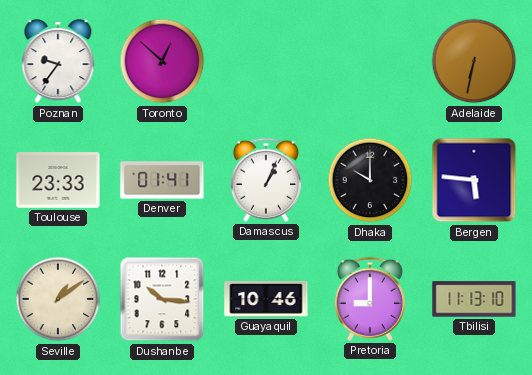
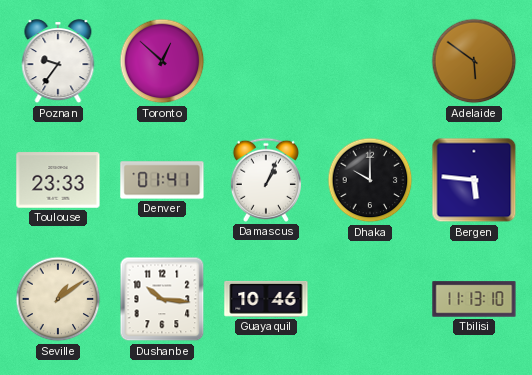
Adelaide: 6:32 -> 5:51
Pretoria: 9:00 -> none
